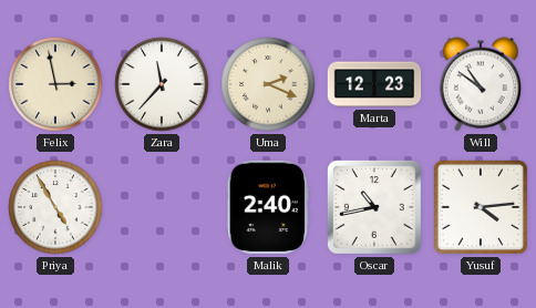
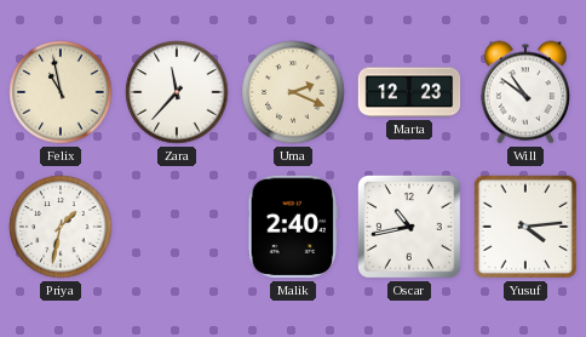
Felix: 2:58 -> 10:58
Priya: 4:55 -> 1:32
